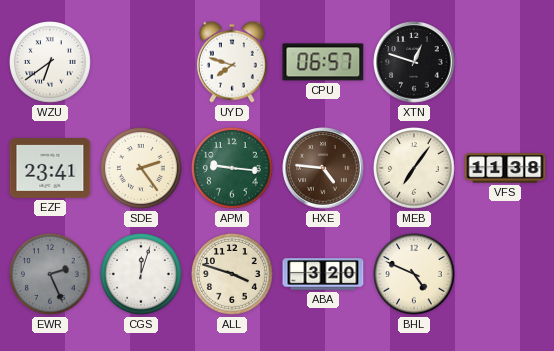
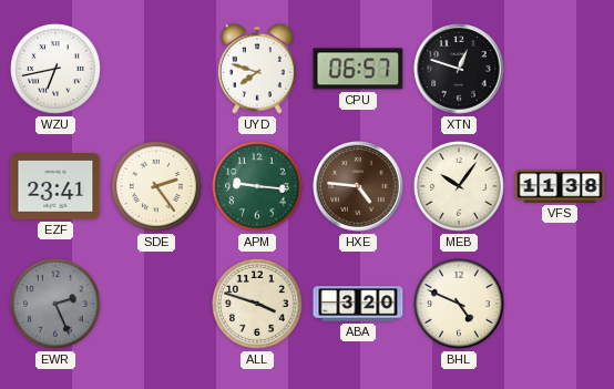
WZU: 6:39 -> 6:43
MEB: 7:06 -> 10:06
CGS: 12:03 -> none
